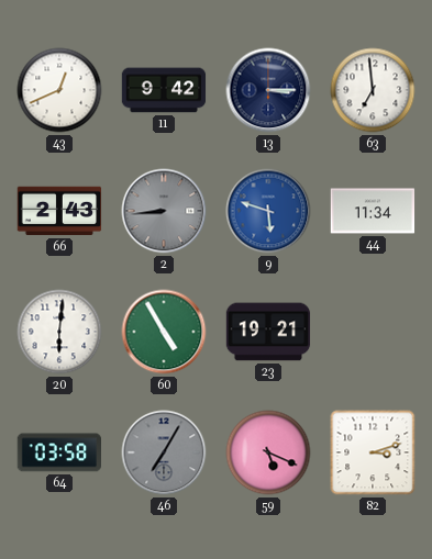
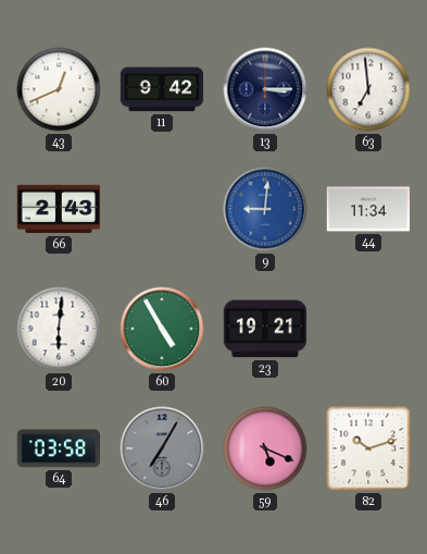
2: 8:44 -> none
9: 5:48 -> 9:01
82: 3:12 -> 10:12
